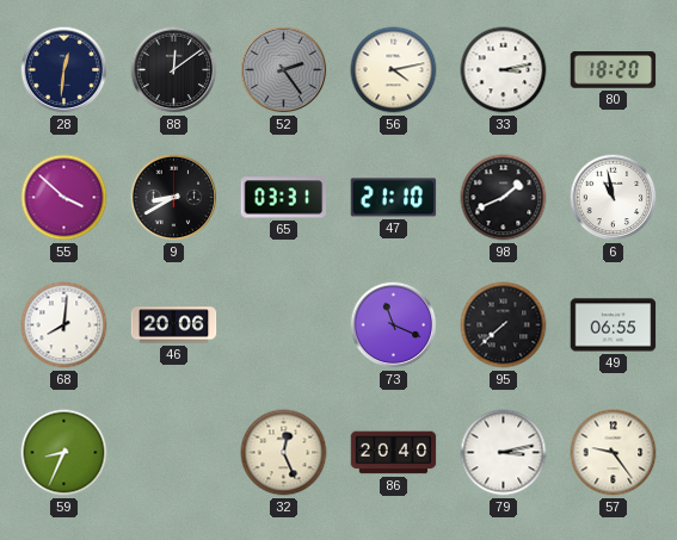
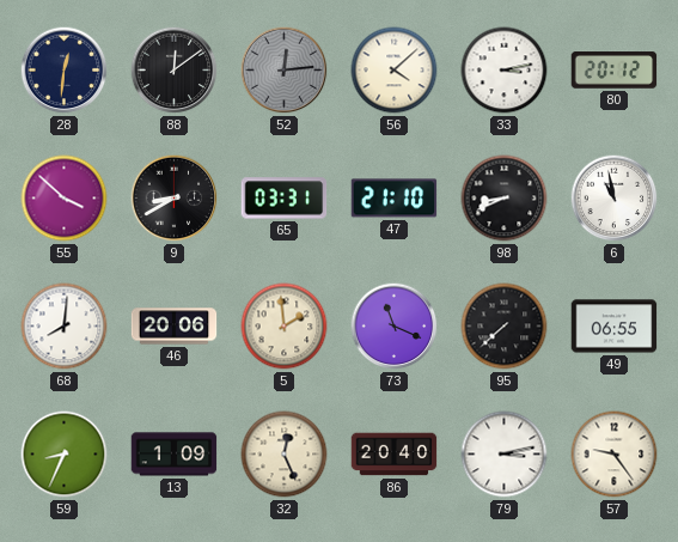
52: 2:24 -> 12:14
56: 4:13 -> 4:08
80: 18:20 -> 20:12
98: 1:41 -> 8:41
5: none -> 1:59
13: none -> 1:09
